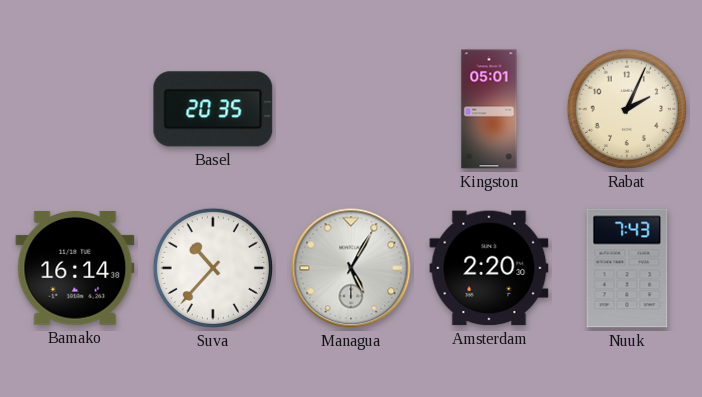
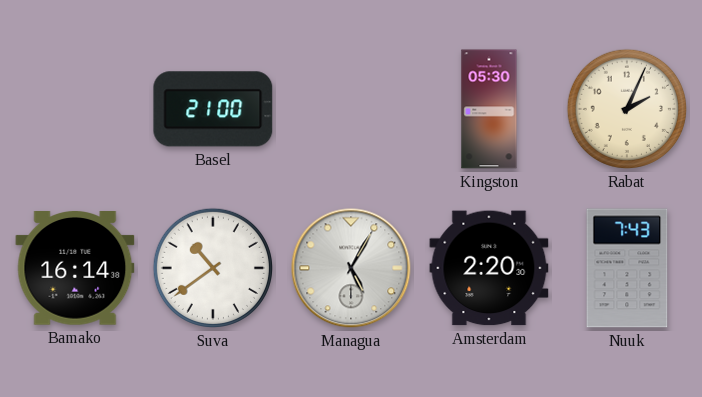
Basel: 20:35 -> 21:00
Kingston: 05:01 -> 05:30
Suva: 10:37 -> 10:39
